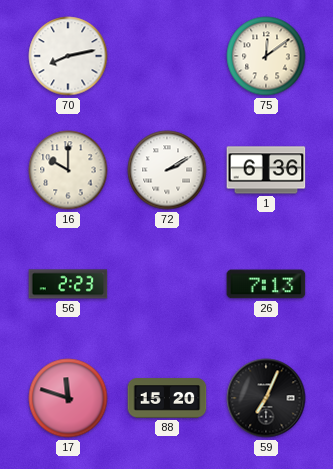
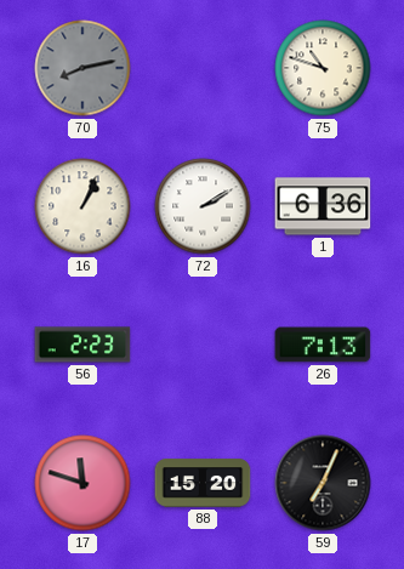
70 dial: white -> grey
75: 12:09 -> 10:48
16: 10:00 -> 1:04
